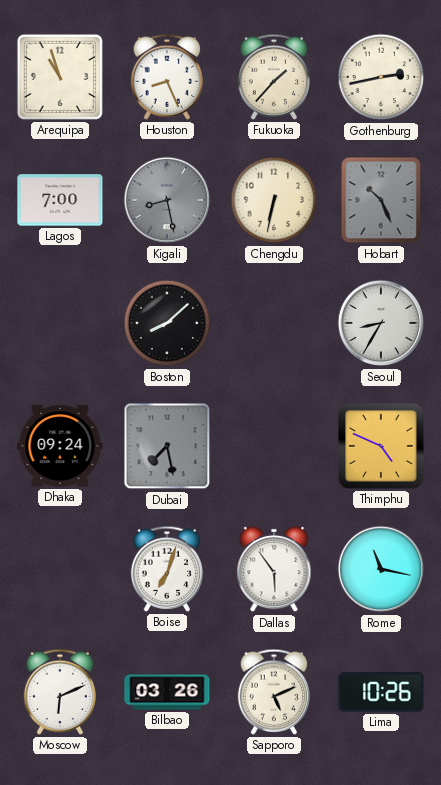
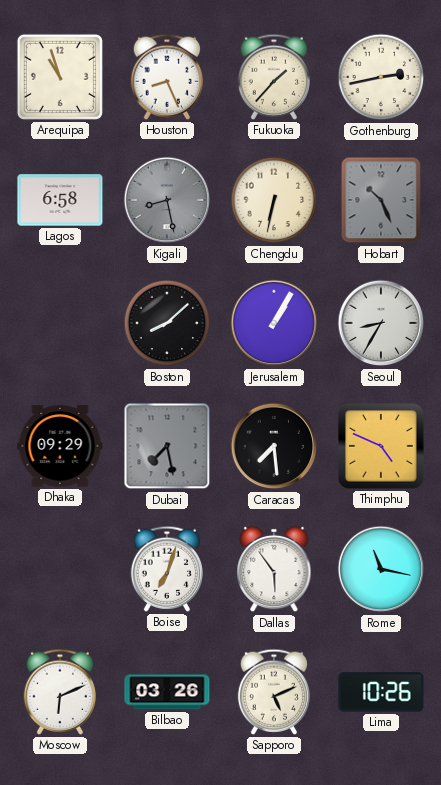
Lagos: 7:00 -> 6:58
Jerusalem: none -> 1:05
Dhaka: 09:24 -> 09:29
Caracas: none -> 7:29
